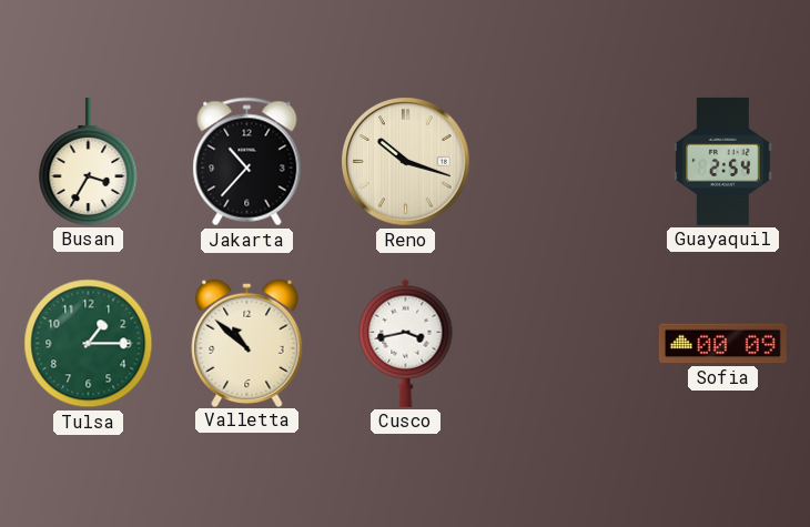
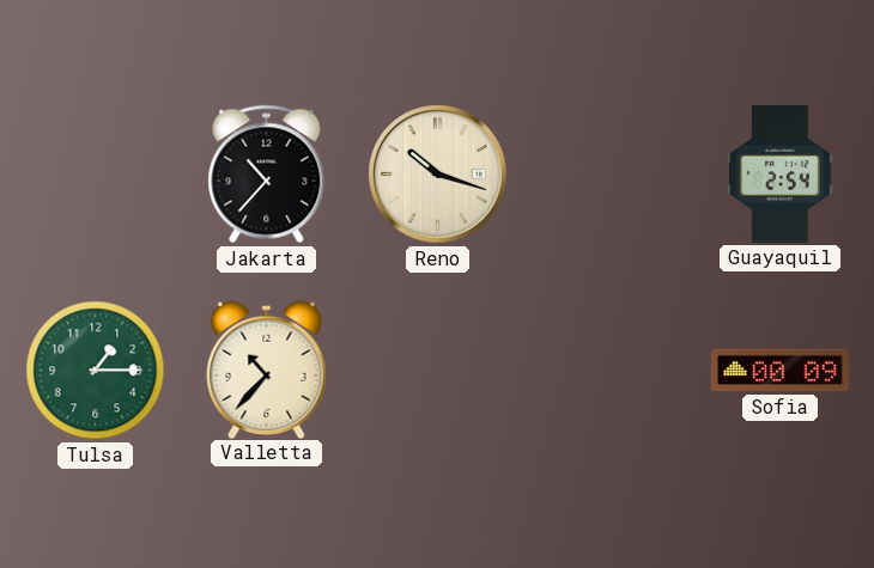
Busan: 3:35 -> none
Valletta: 10:52 -> 10:37
Cusco: 3:43 -> none
